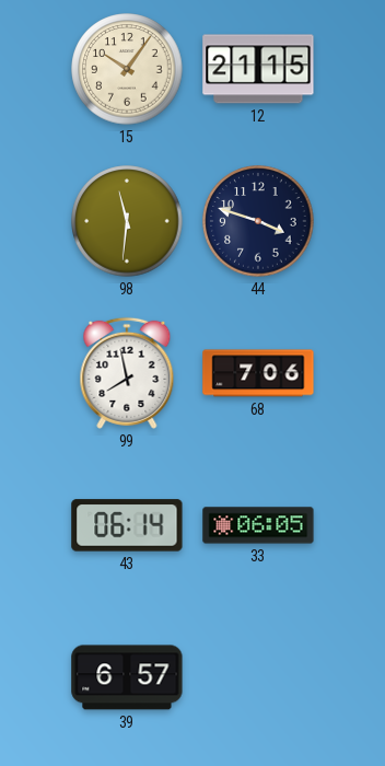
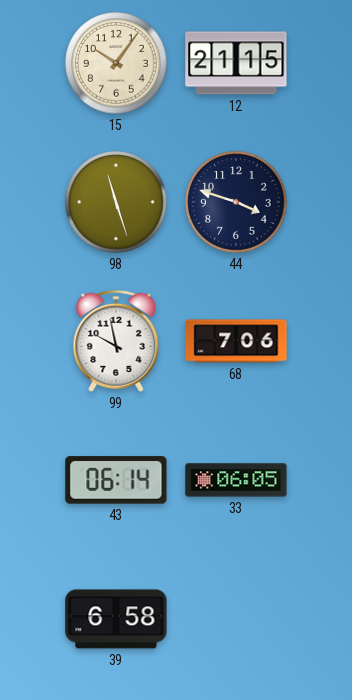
98: 11:31 -> 11:27
99: 7:58 -> 9:58
39: 6:57 -> 6:58
